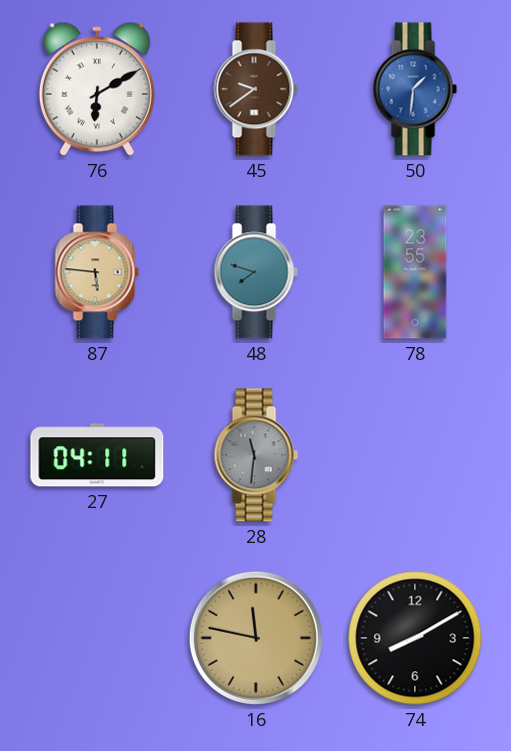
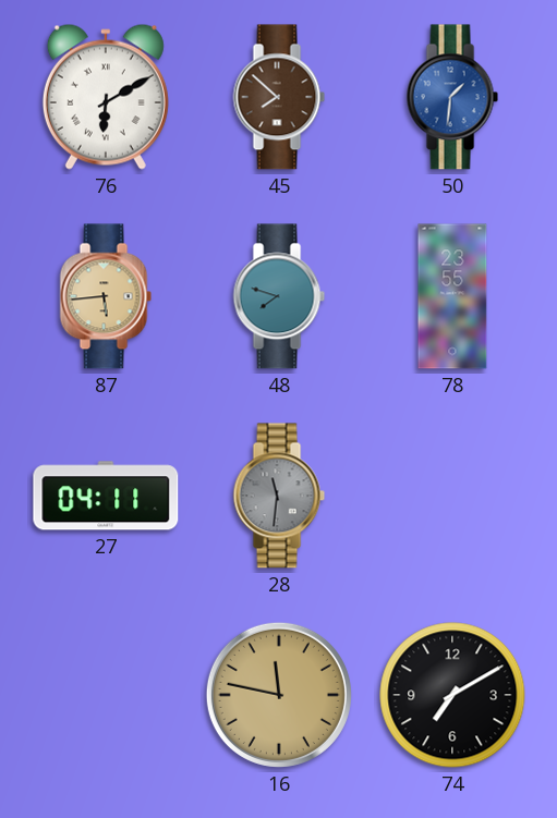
45: 9:39 -> 7:52
87: 5:46 -> 5:44
74: 8:10 -> 7:10
